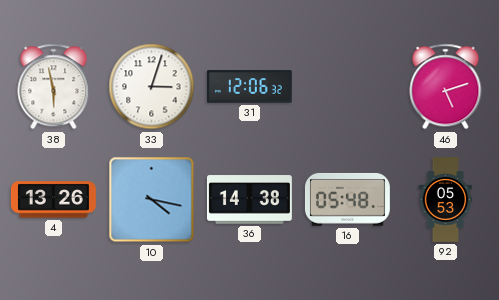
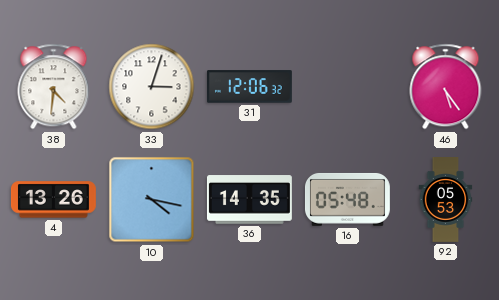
38: 5:58 -> 4:31
46: 5:12 -> 5:24
36: 14:38 -> 14:35
